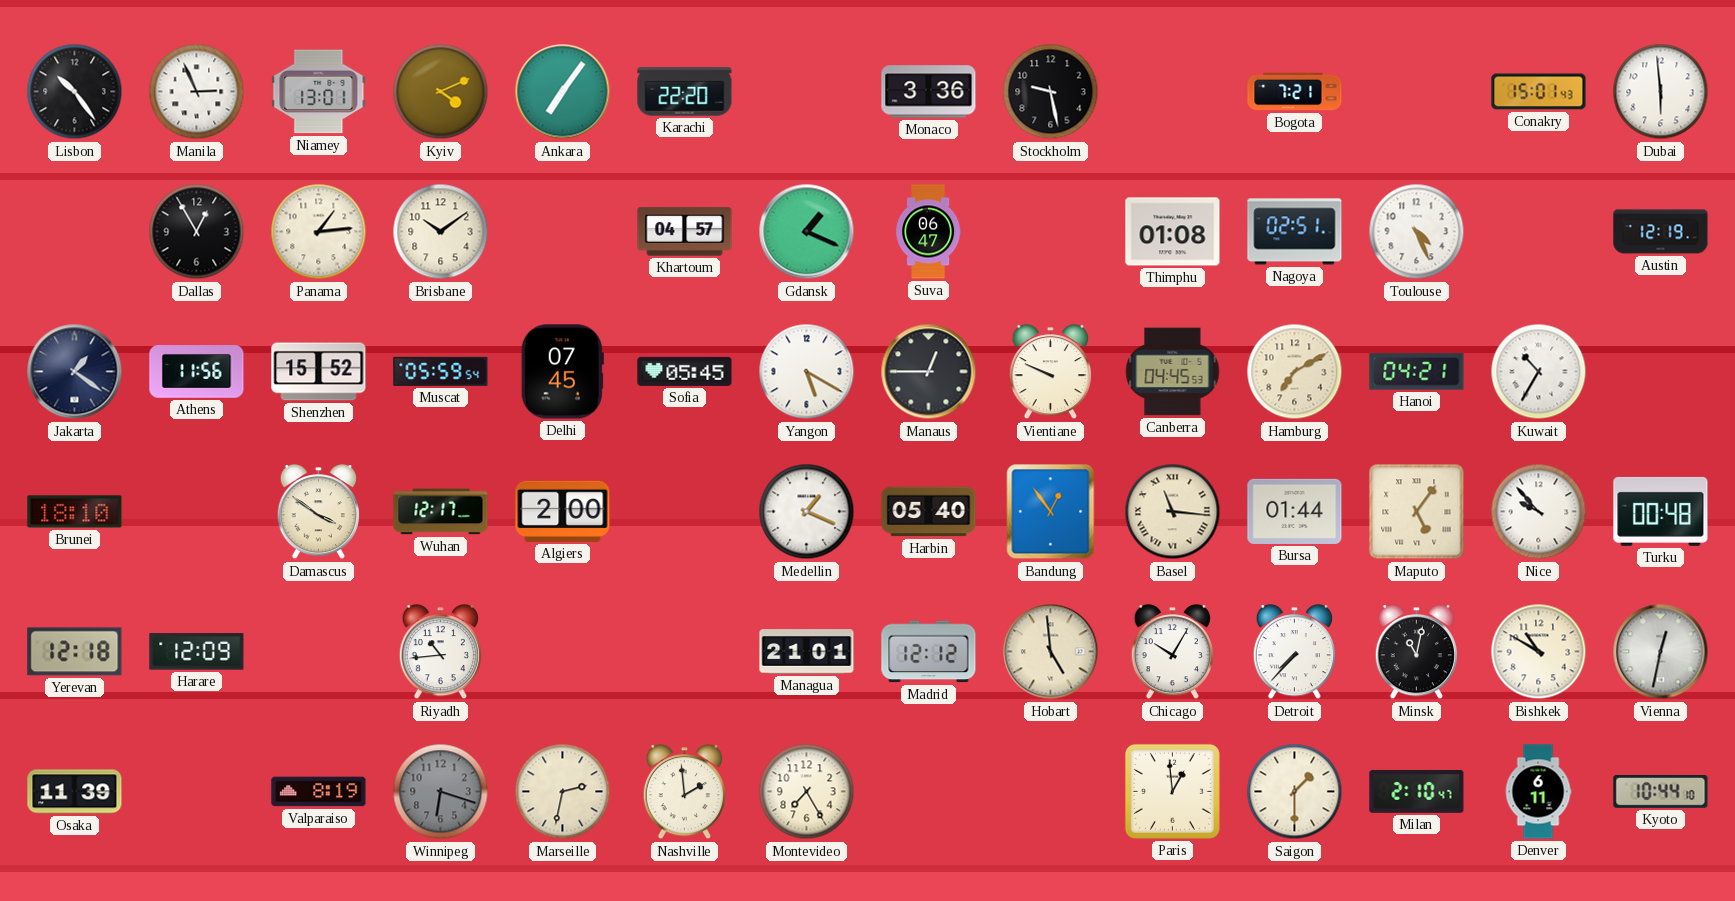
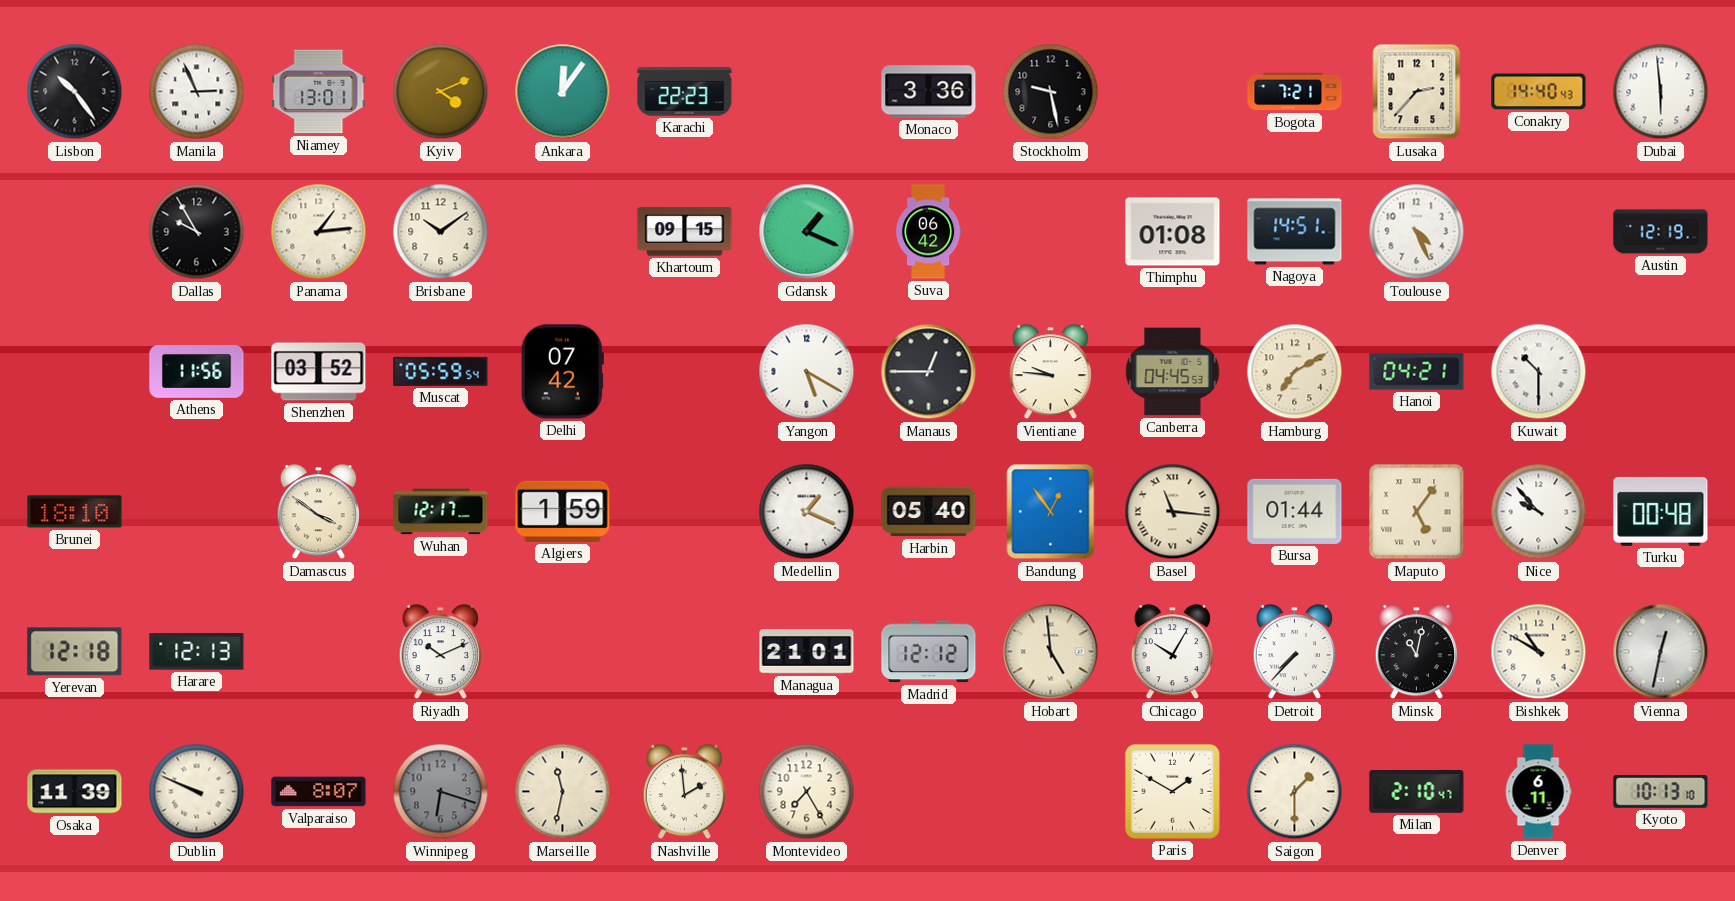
Ankara: 7:06 -> 12:06
Karachi: 22:20 -> 22:23
Lusaka: none -> 2:37
Conakry: 15:01 -> 14:40
Dallas: 12:55 -> 9:55
Khartoum: 04:57 -> 09:15
Suva: 06:47 -> 06:42
Nagoya: 02:51 -> 14:51
Jakarta: 1:21 -> none
Shenzhen: 15:52 -> 03:52
Delhi: 07:45 -> 07:42
Sofia: 05:45 -> none
Vientiane: 9:49 -> 9:46
Kuwait: 10:35 -> 10:30
Algiers: 2:00 -> 1:59
Harare: 12:09 -> 12:13
Riyadh: 10:44 -> 10:11
Dublin: none -> 9:49
Valparaiso: 8:19 -> 8:07
Marseille: 2:32 -> 11:32
Paris: 12:59 -> 1:50
Kyoto: 10:44 -> 10:13
